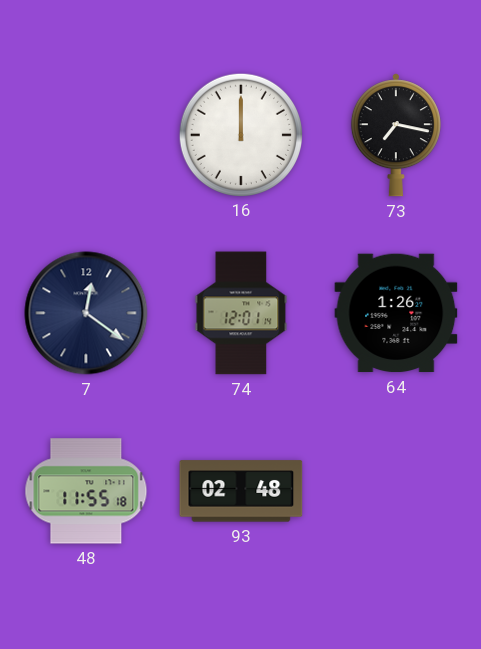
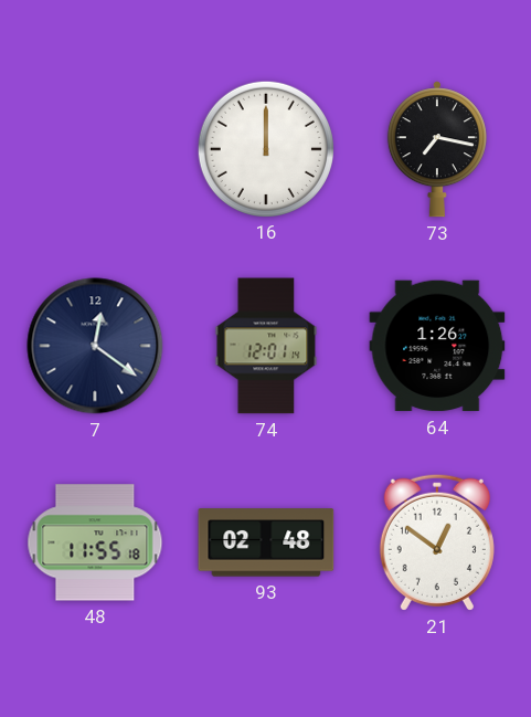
21: none -> 12:51
